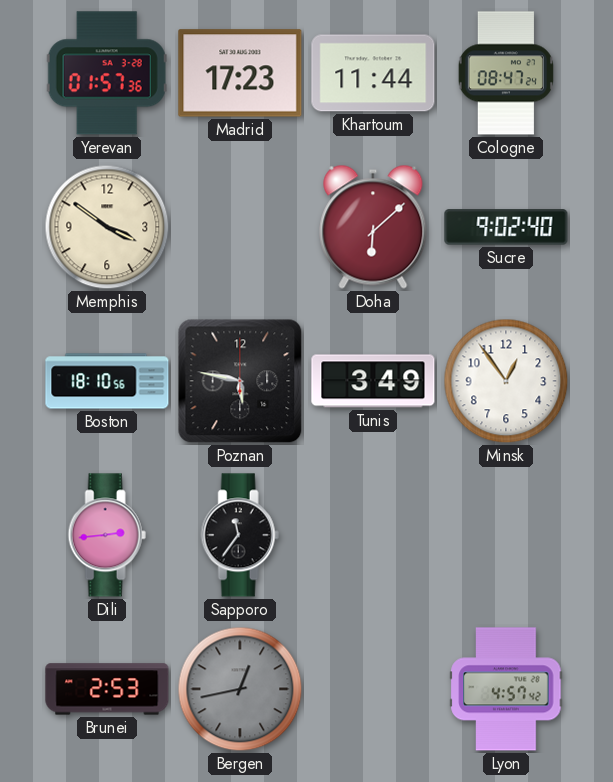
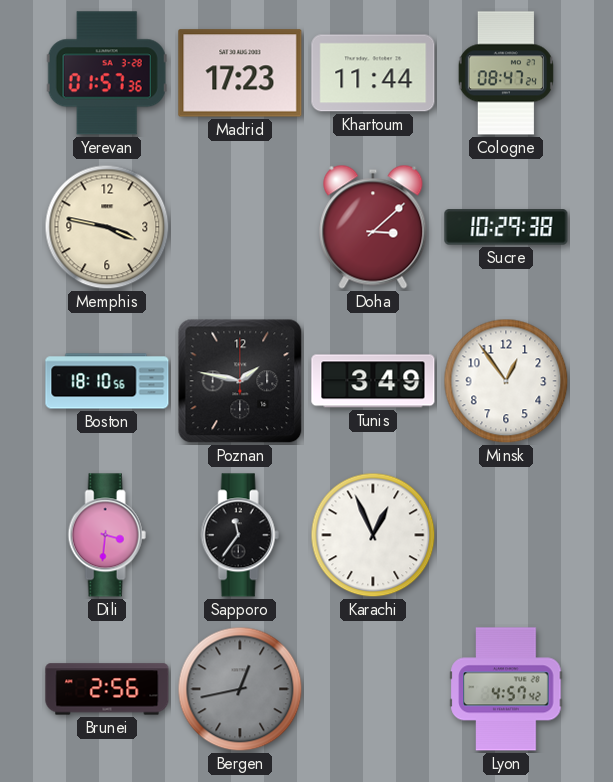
Memphis: 3:51 -> 3:47
Doha: 6:08 -> 3:08
Sucre: 9:02 -> 10:29
Poznan: 5:47 -> 1:47
Dili: 2:44 -> 3:31
Karachi: none -> 12:56
Brunei: 2:53 -> 2:56
